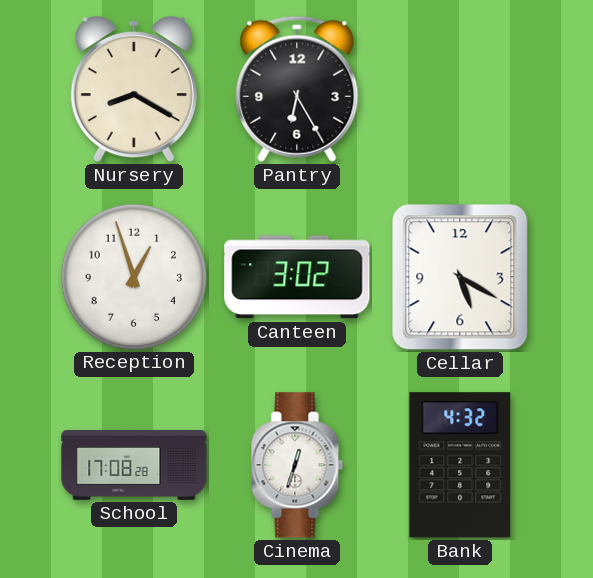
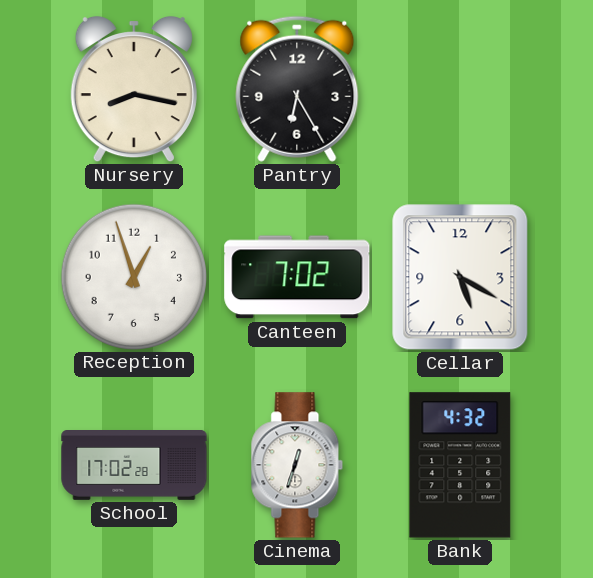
Nursery: 8:20 -> 8:17
Canteen: 3:02 -> 7:02
School: 17:08 -> 17:02
